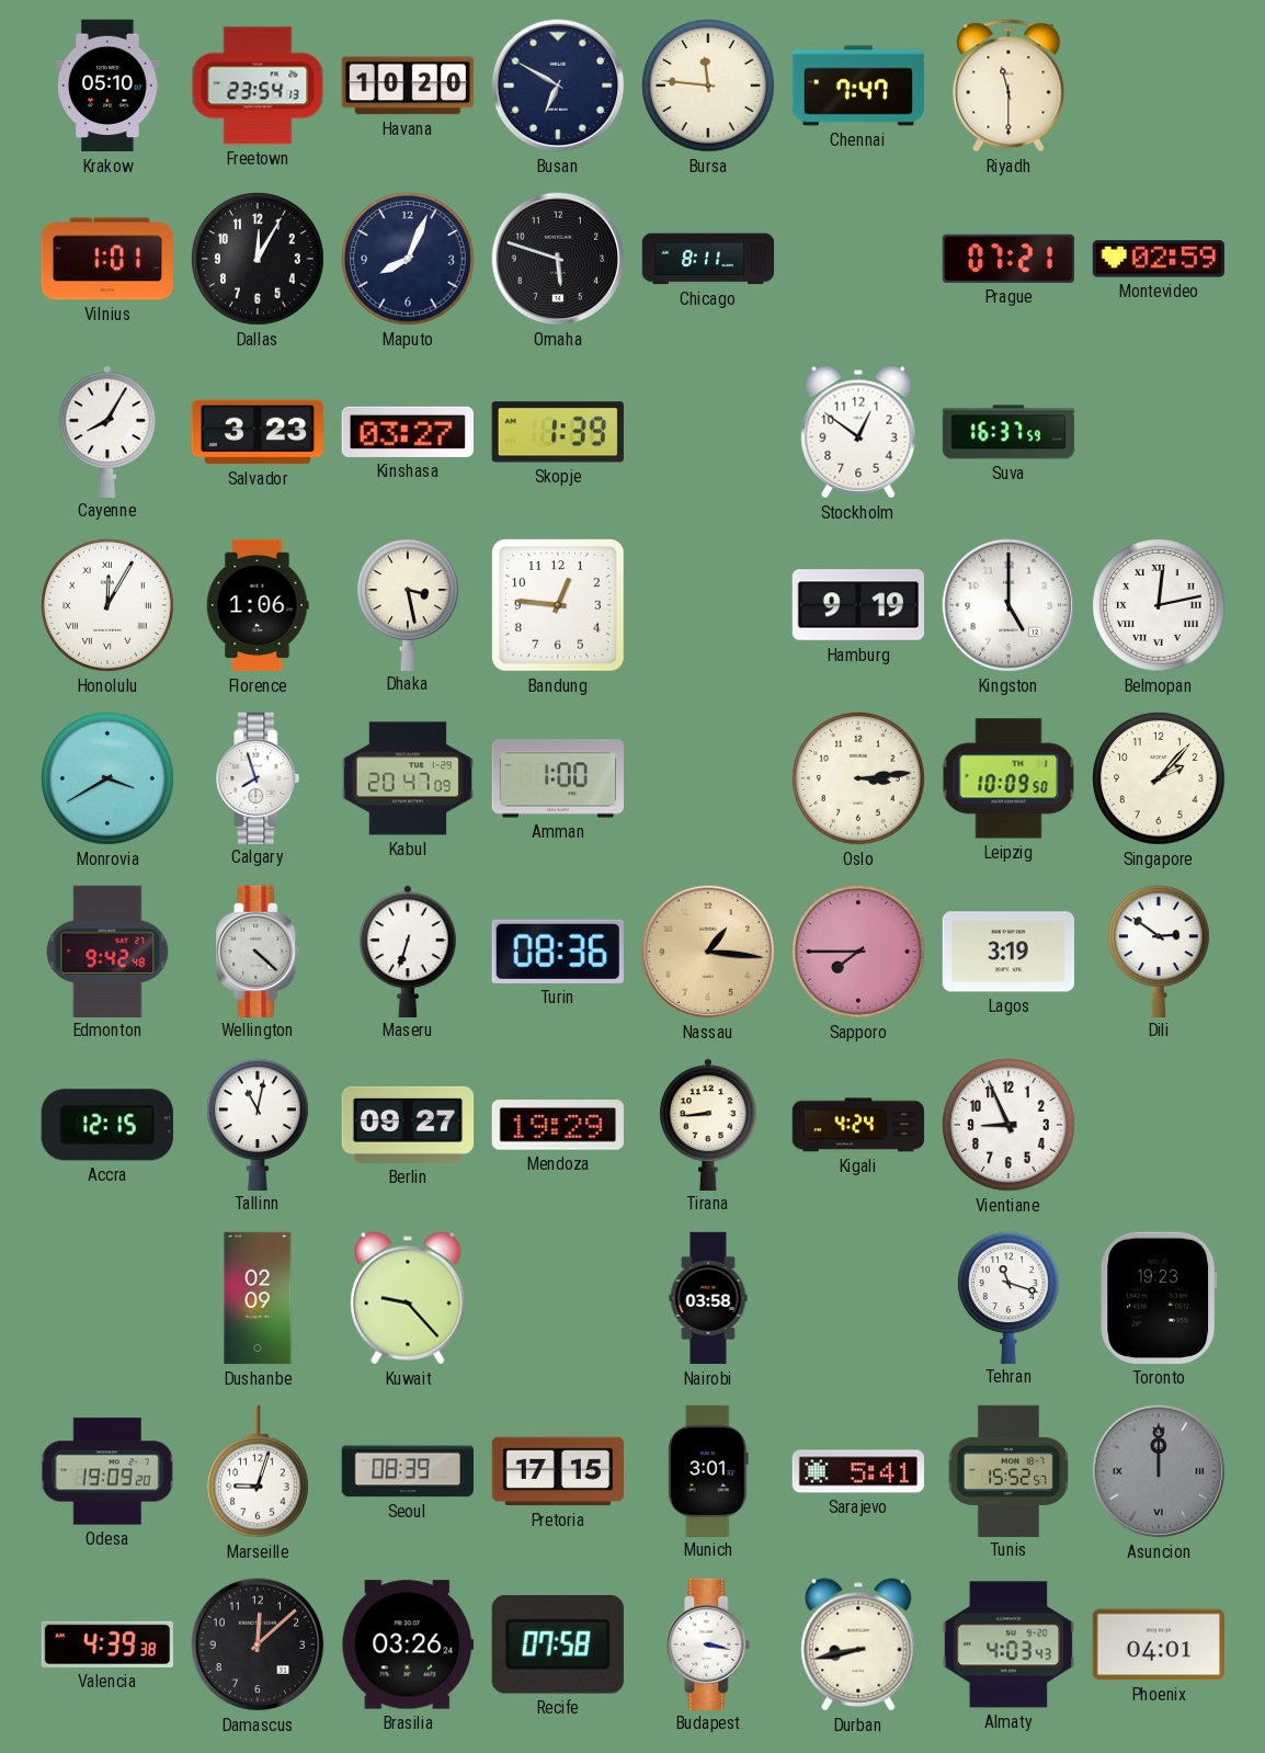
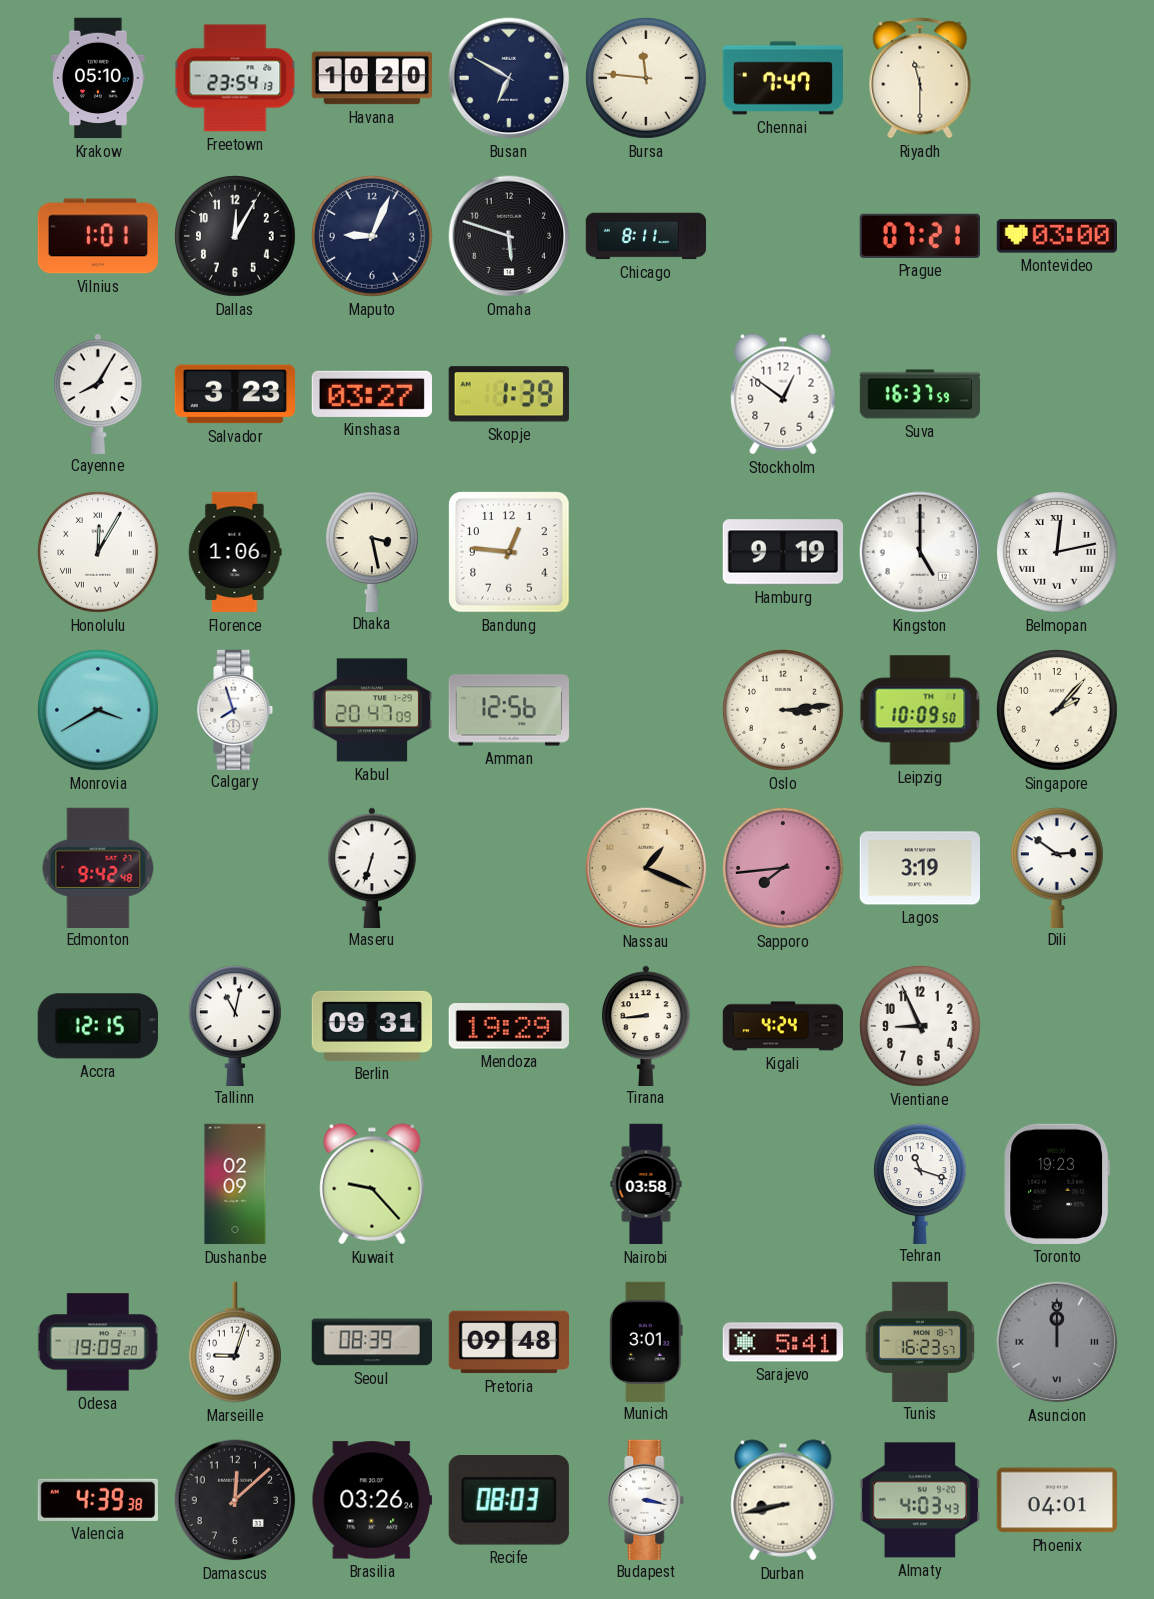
Maputo: 8:04 -> 9:04
Montevideo: 02:59 -> 03:00
Amman: 1:00 -> 12:56
Wellington: 4:22 -> none
Turin: 08:36 -> none
Nassau: 1:16 -> 1:19
Sapporo: 7:45 -> 7:44
Berlin: 09:27 -> 09:31
Pretoria: 17:15 -> 09:48
Tunis: 15:52 -> 16:23
Recife: 07:58 -> 08:03
